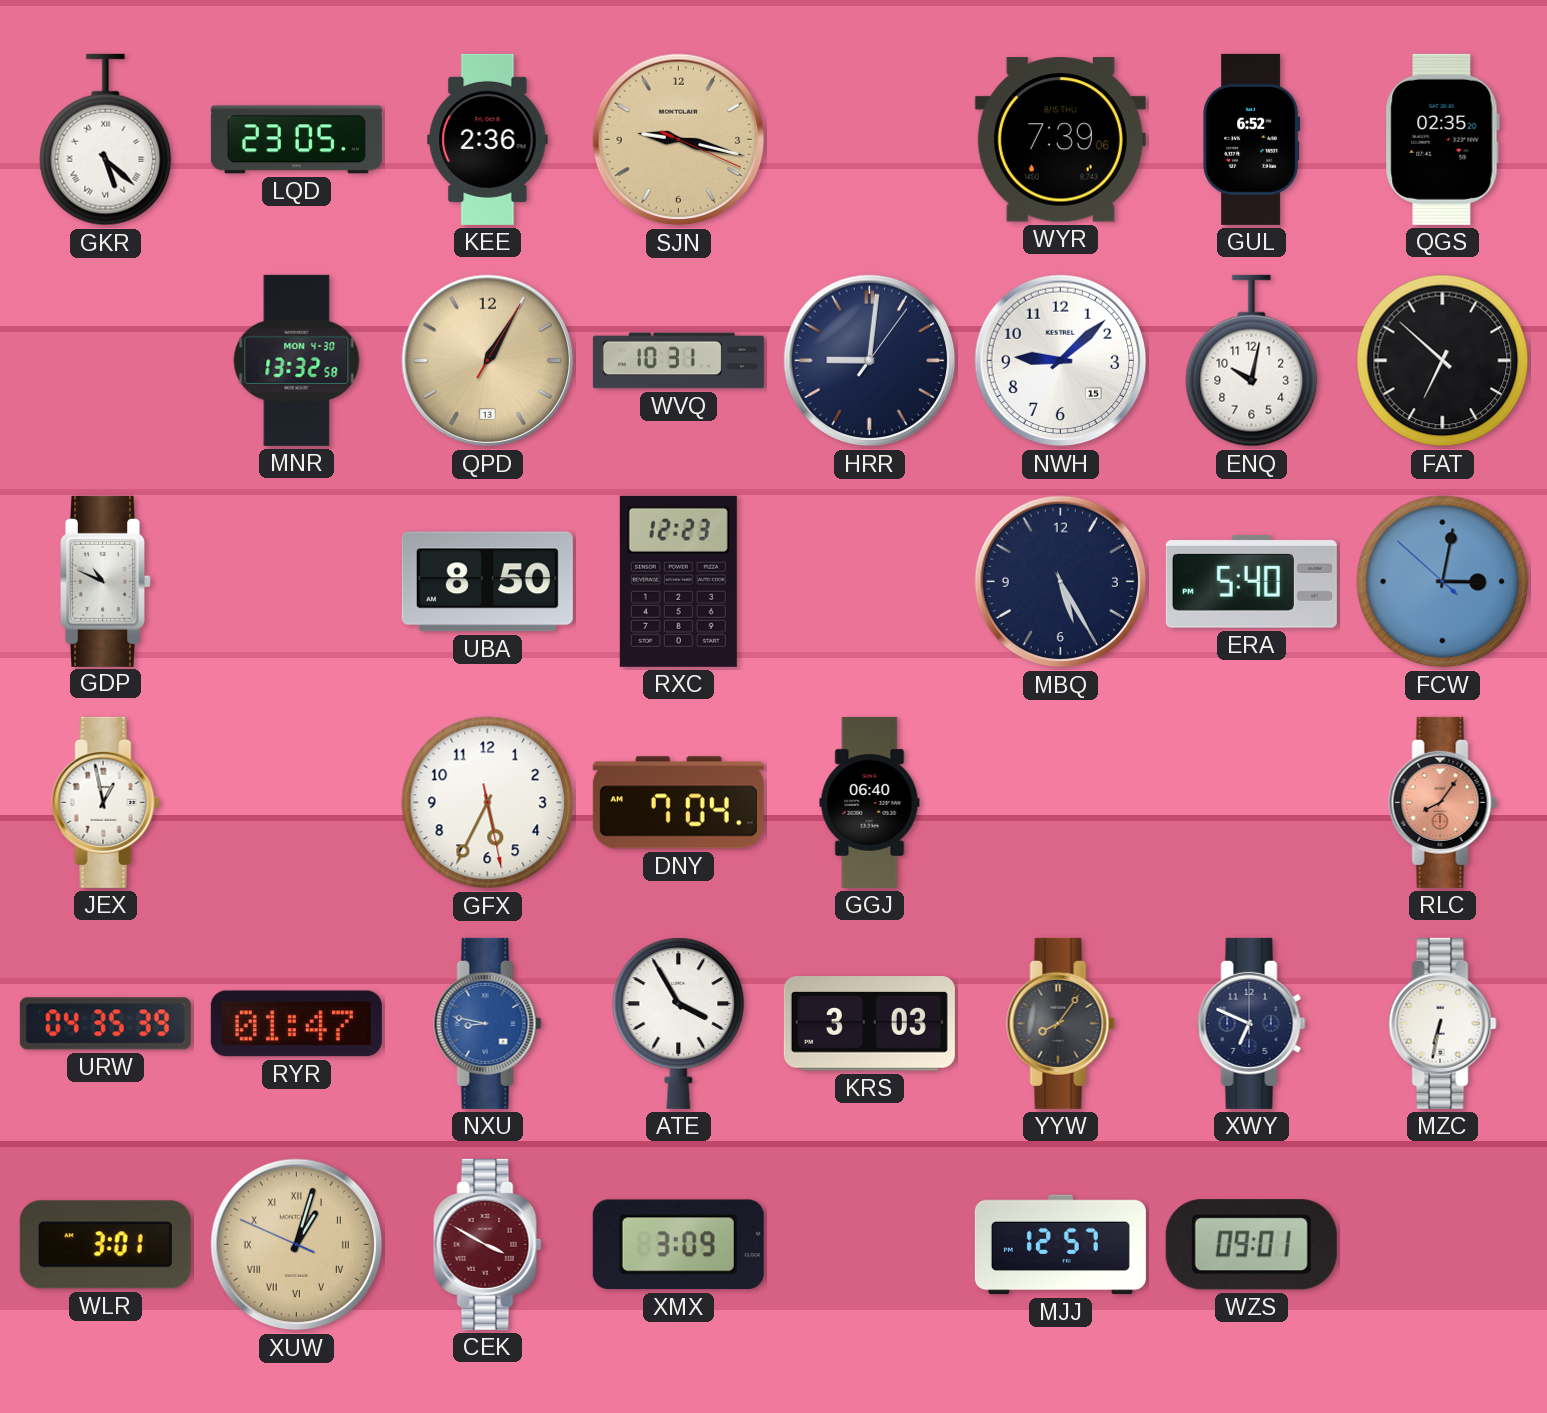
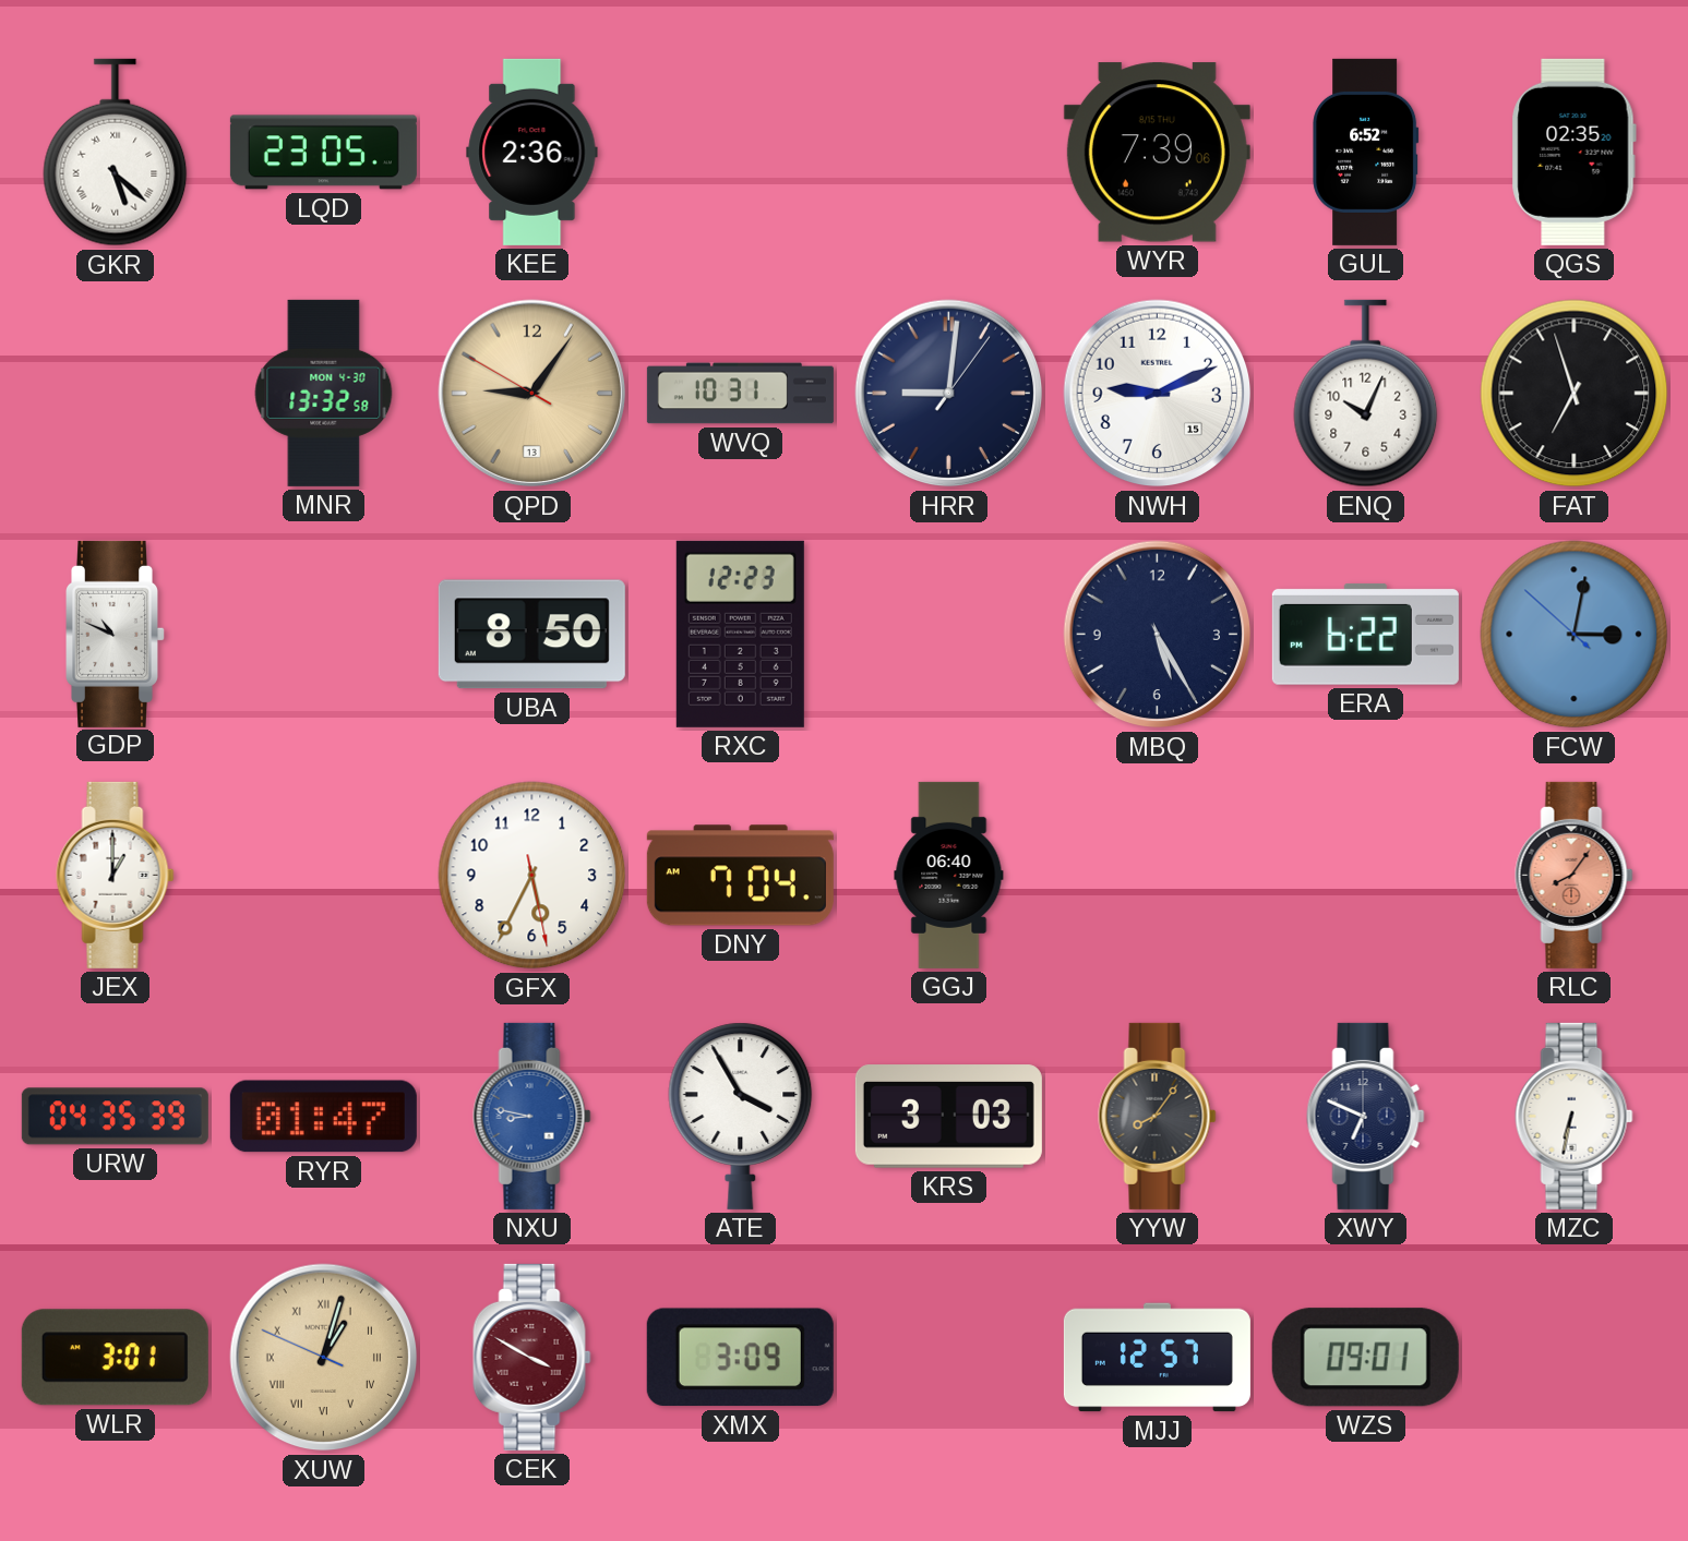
SJN: 9:17 -> none
QPD: 1:05 -> 9:05
NWH: 9:08 -> 9:11
ENQ: 10:02 -> 10:04
FAT: 6:52 -> 6:57
ERA: 5:40 -> 6:22
JEX: 12:58 -> 1:00
